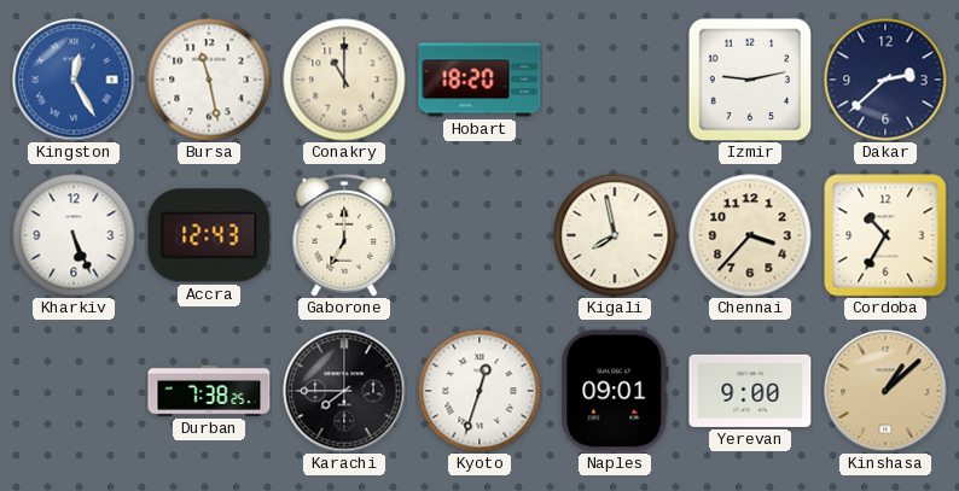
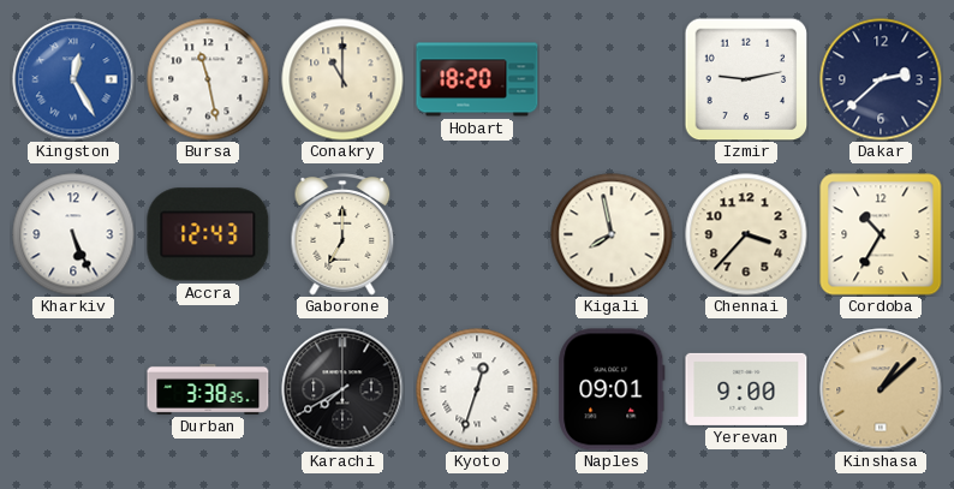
Durban: 7:38 -> 3:38
Karachi: 7:45 -> 7:40
